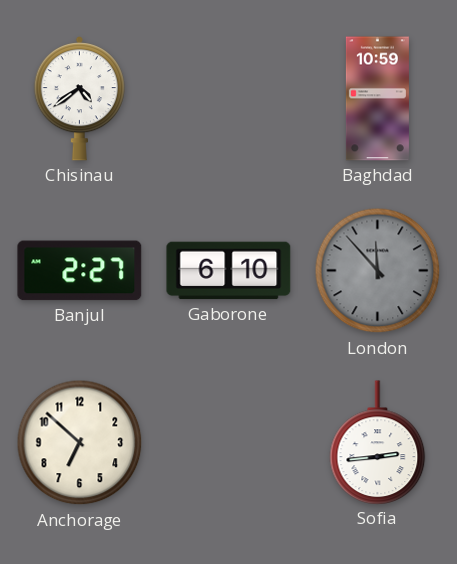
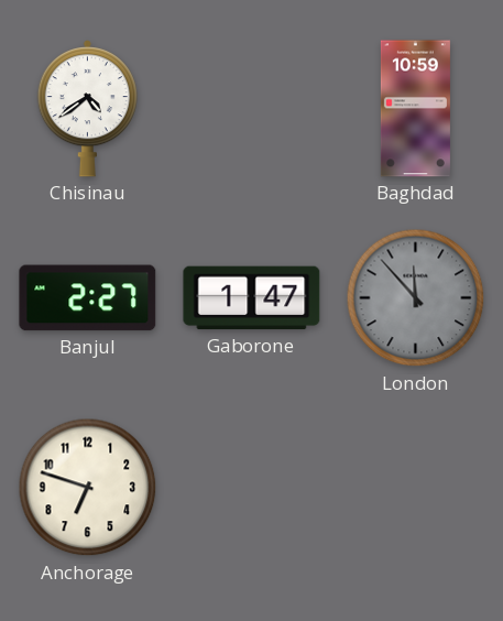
Gaborone: 6:10 -> 1:47
Anchorage: 6:52 -> 6:48
Sofia: 2:44 -> none
